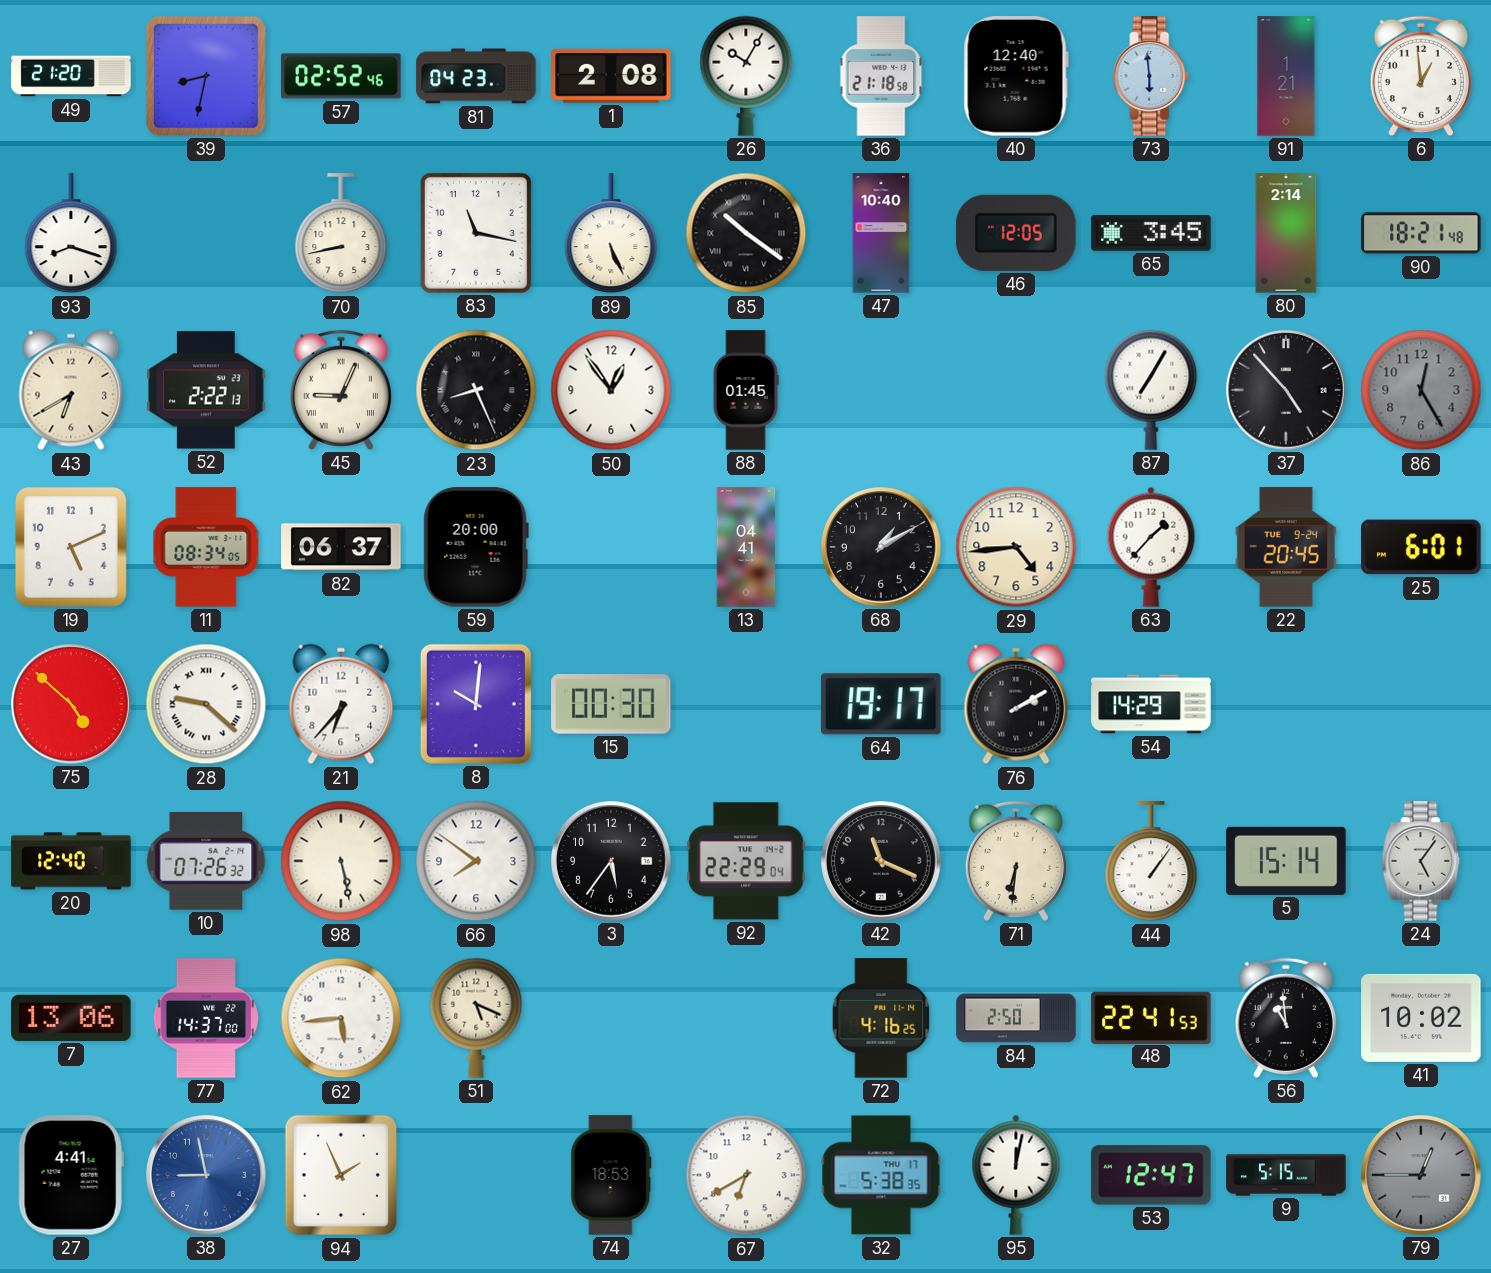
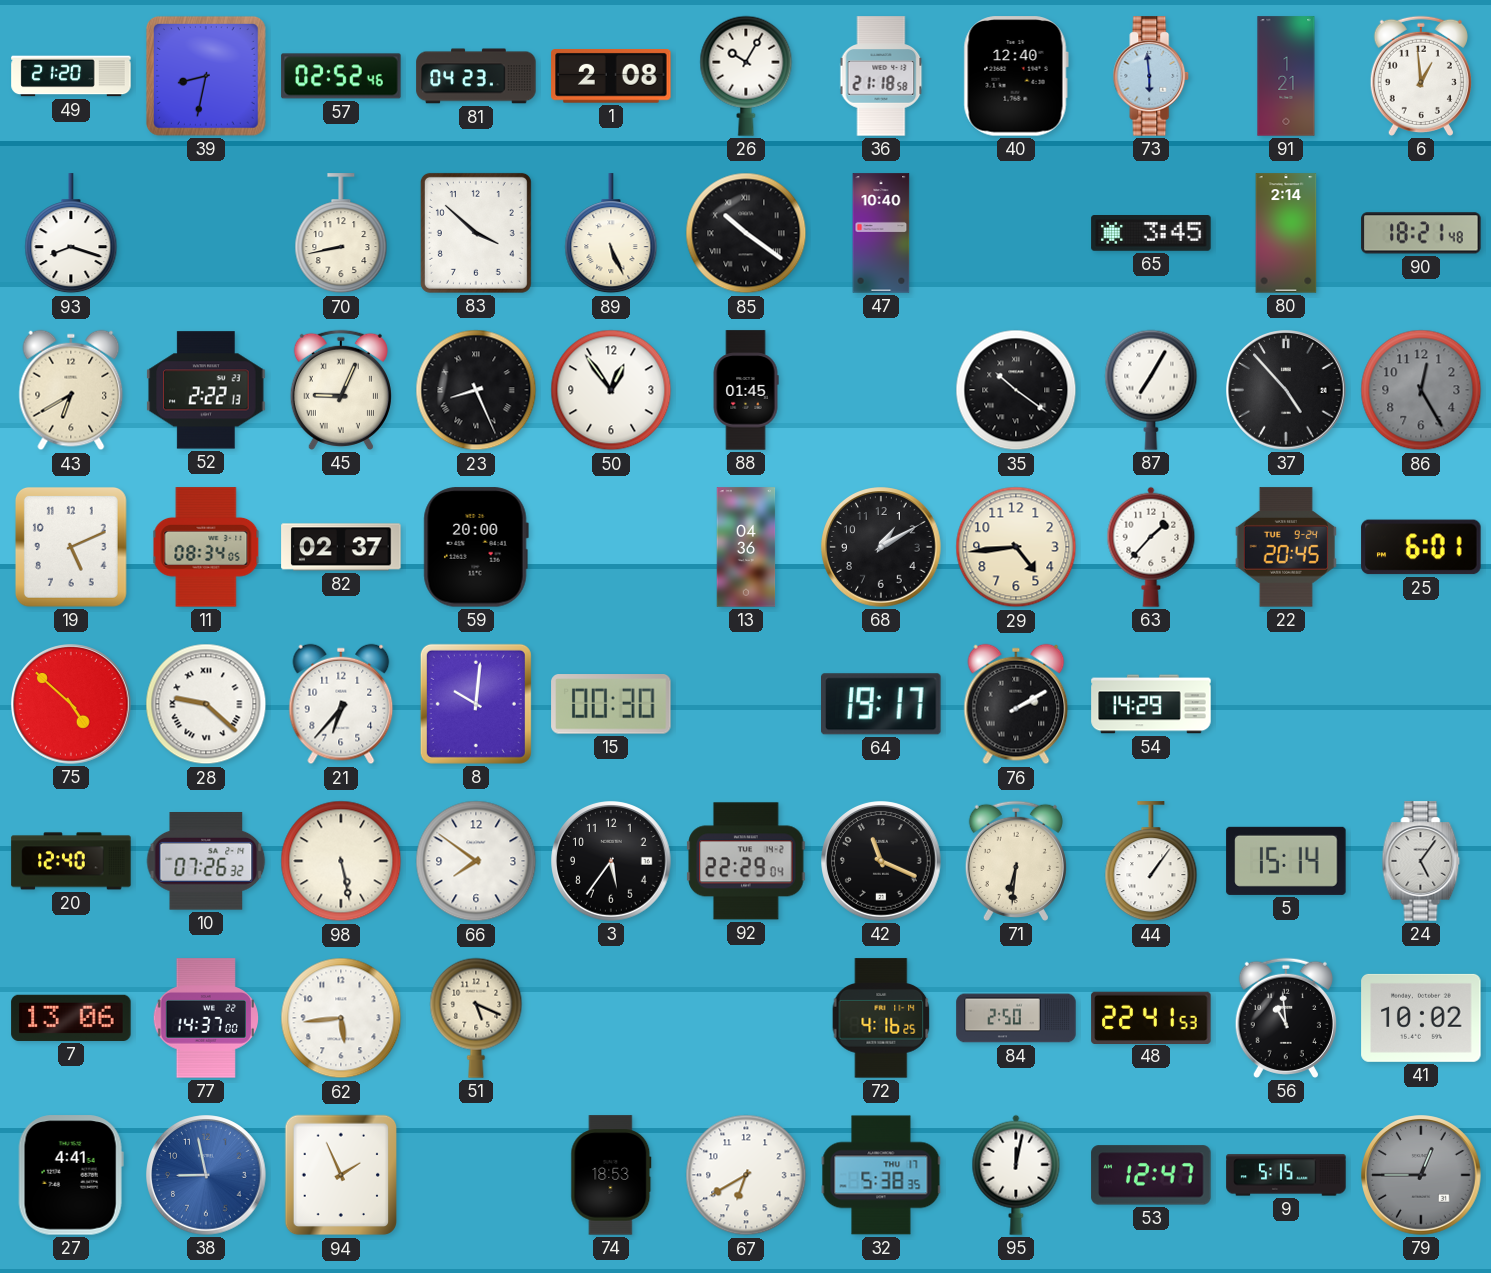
83: 11:17 -> 3:52
46: 12:05 -> none
35: none -> 10:21
82: 06:37 -> 02:37
13: 04:41 -> 04:36
